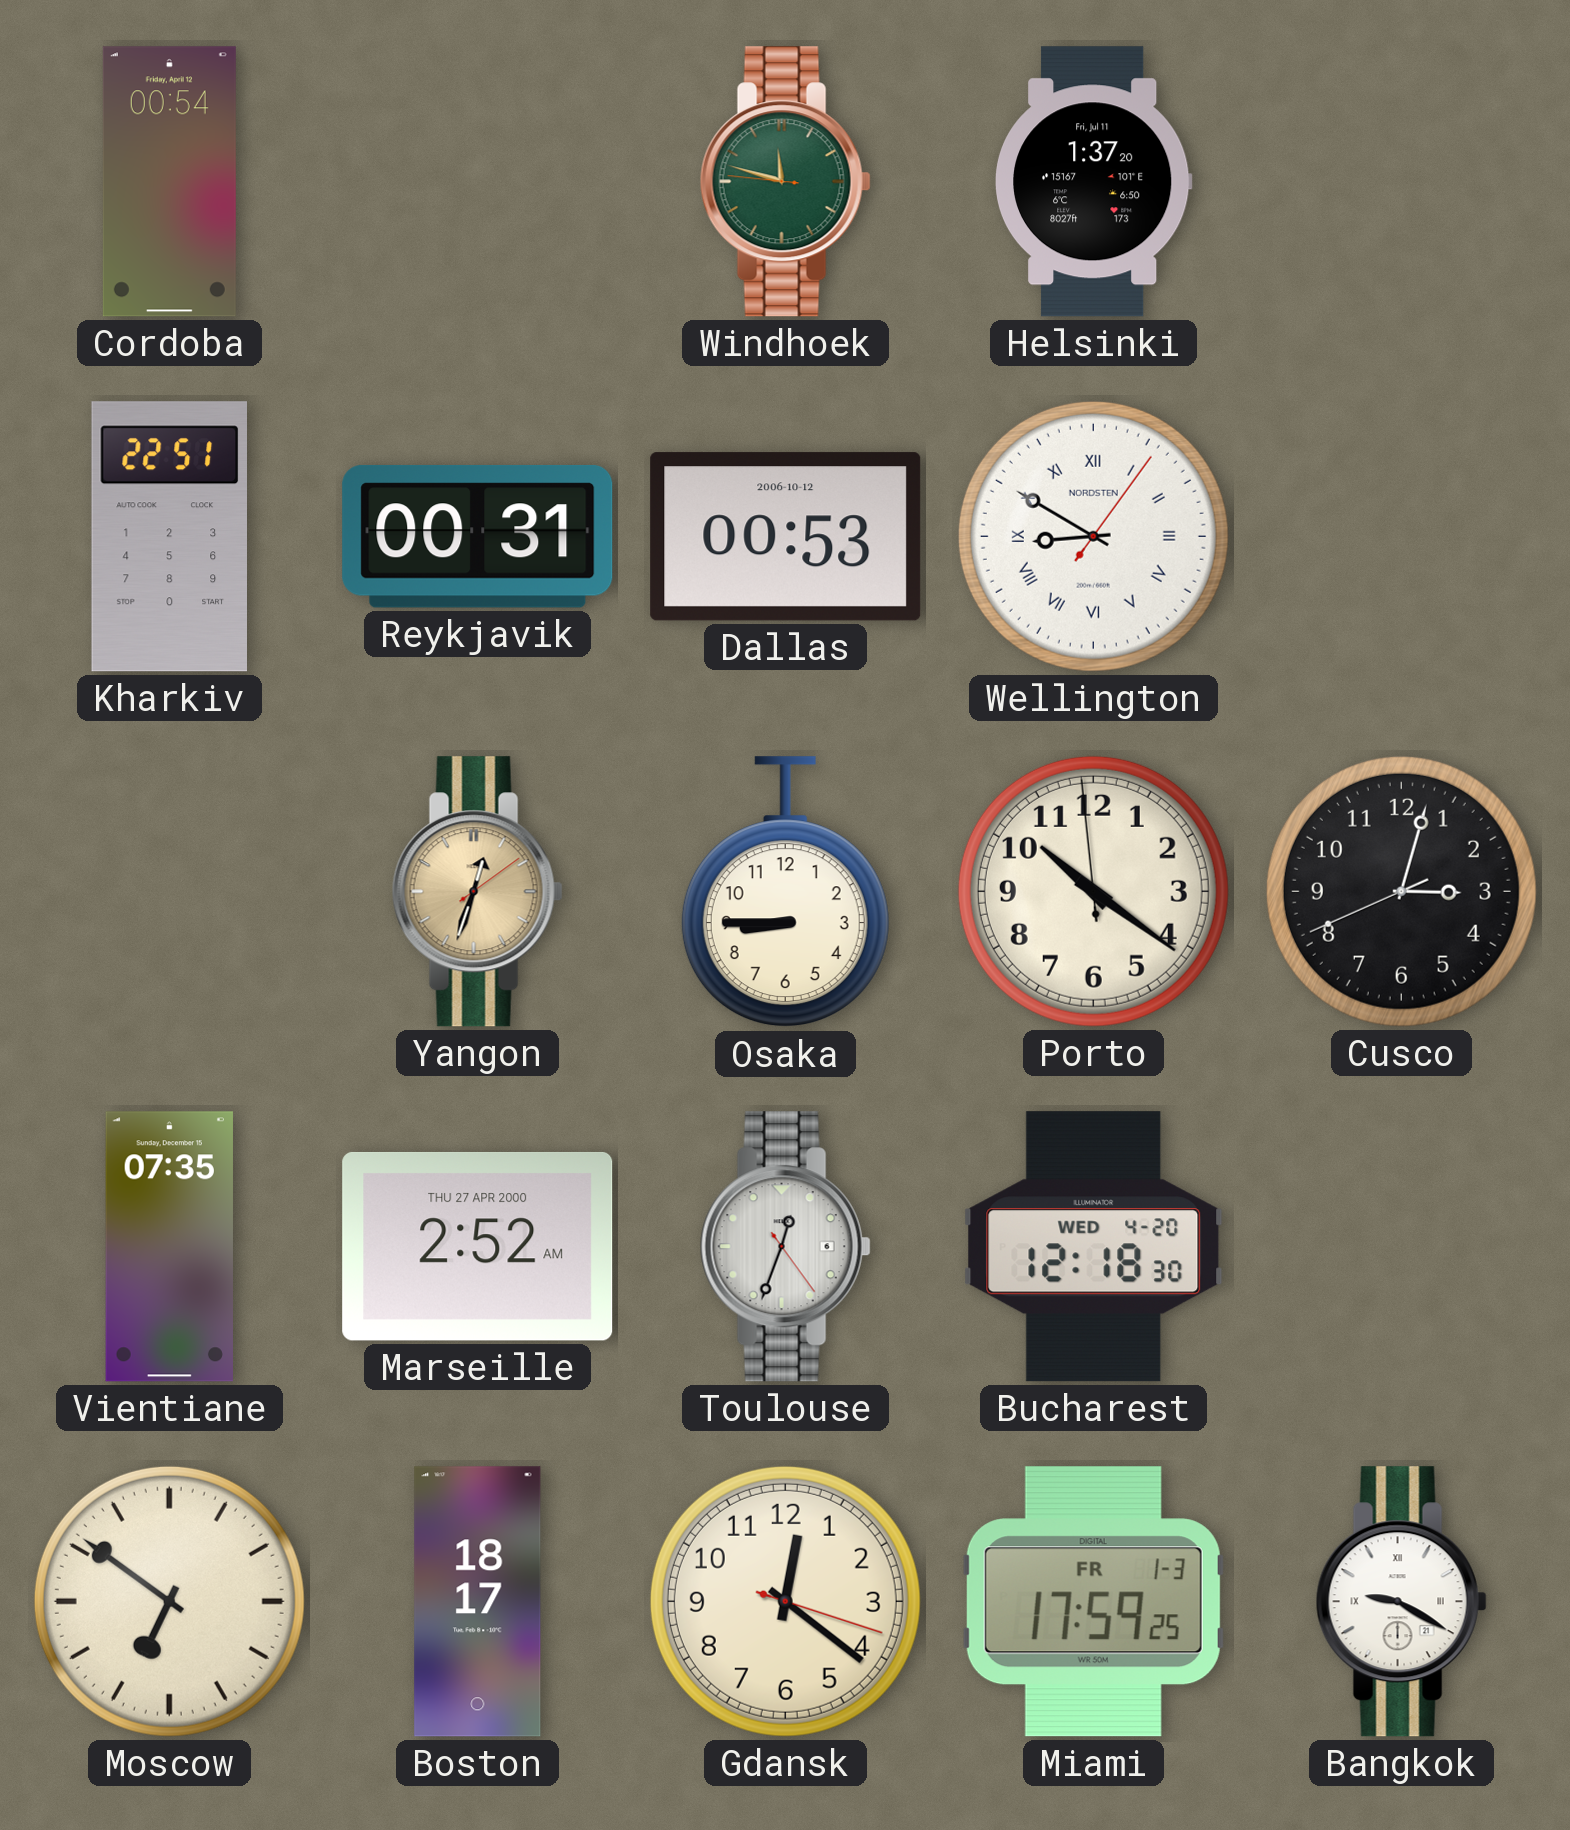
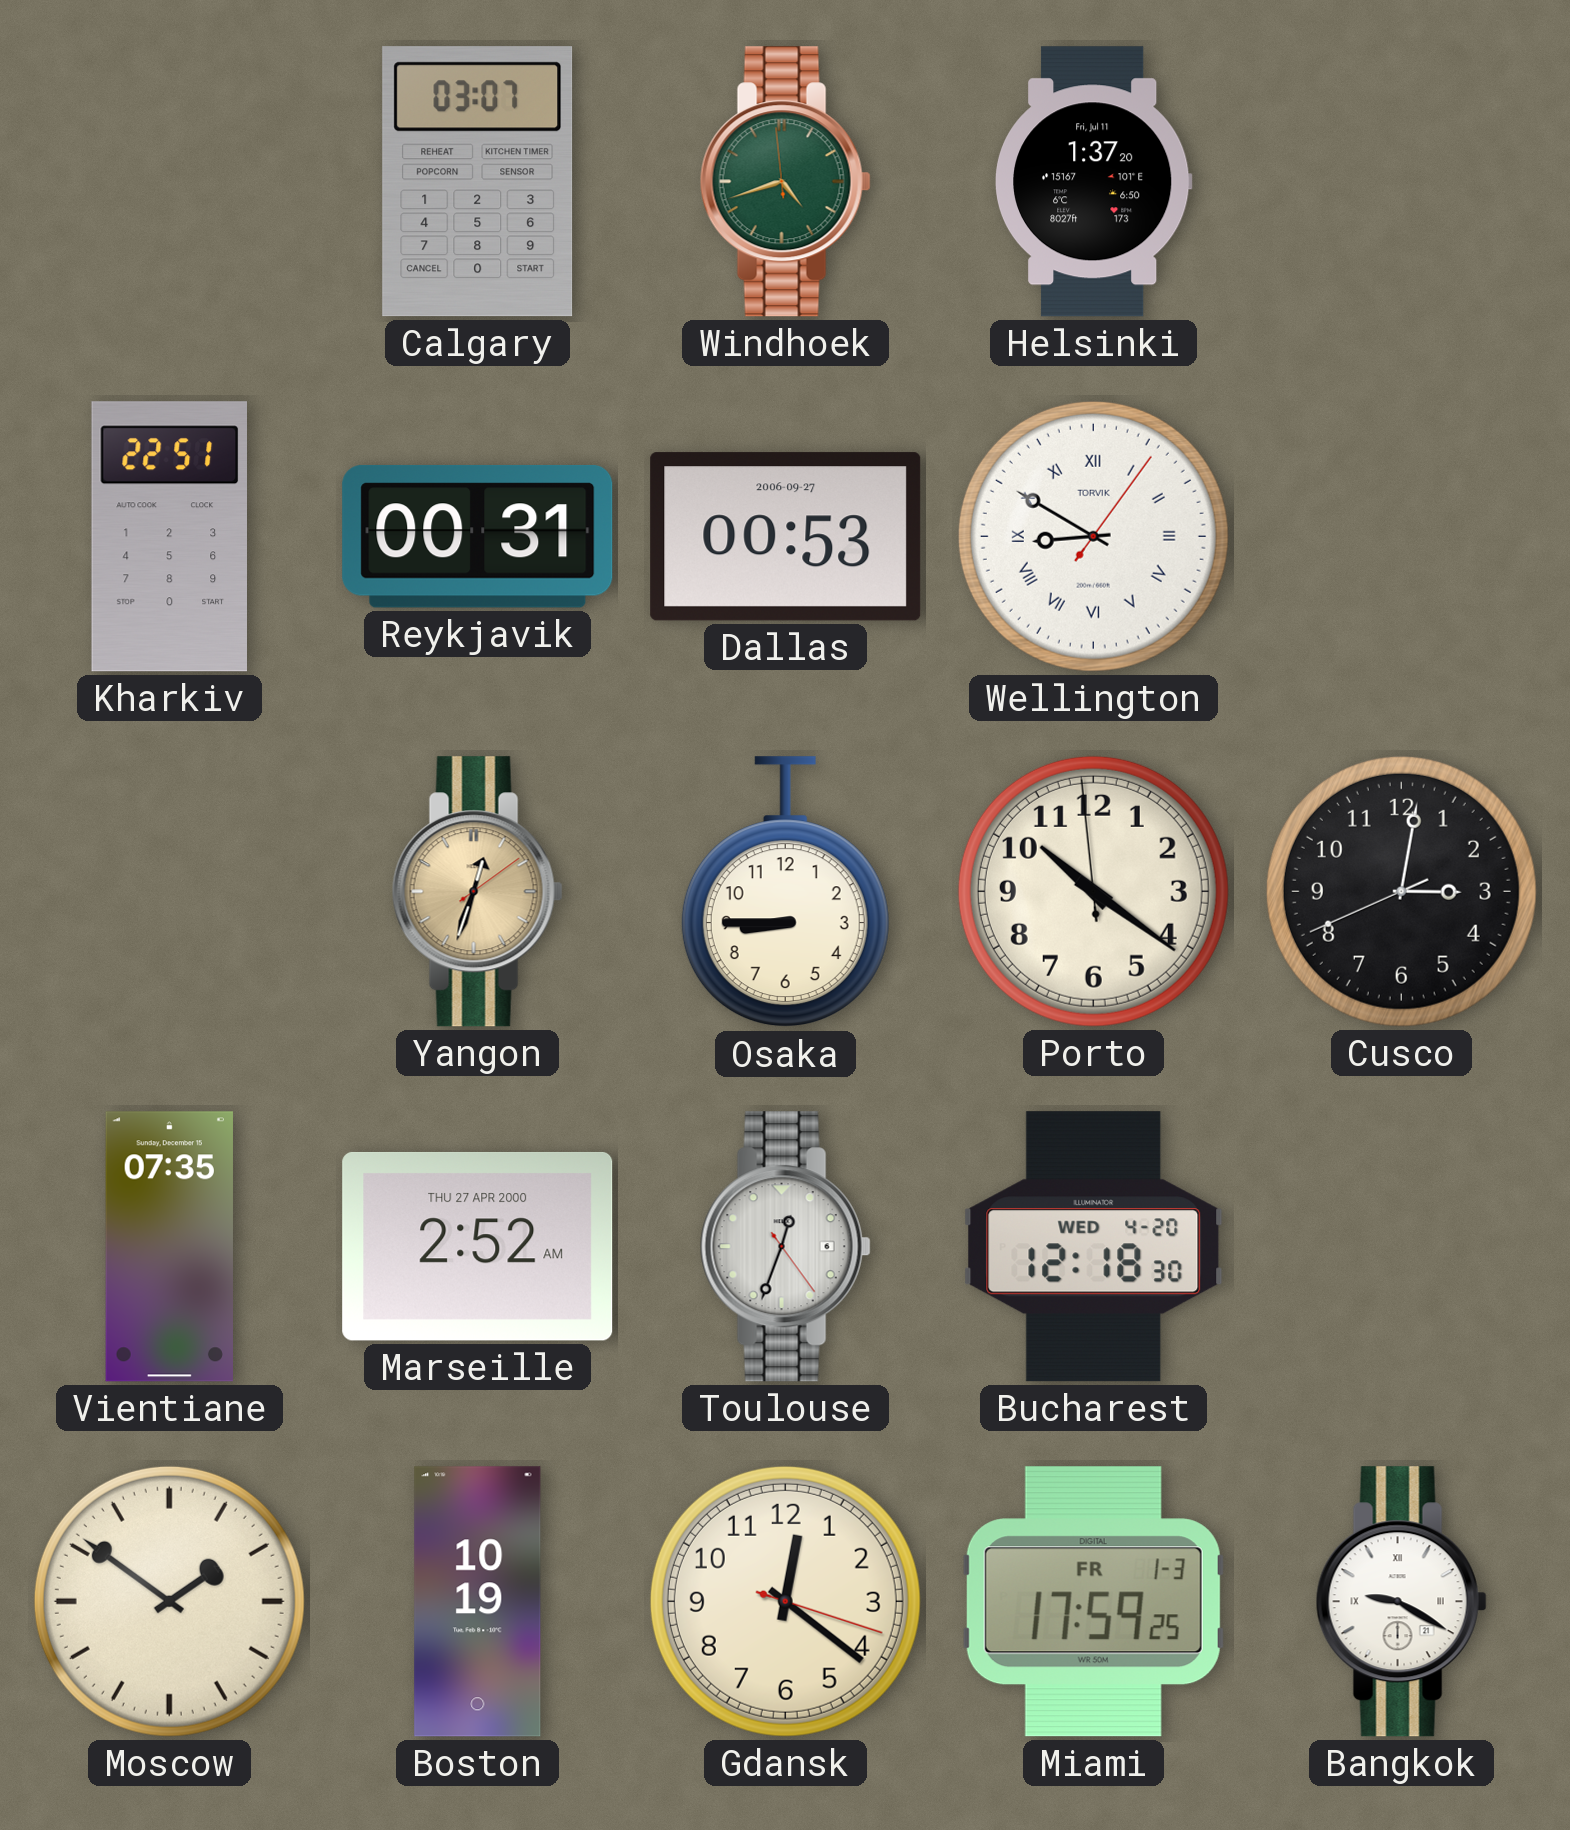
Cordoba: 00:54 -> none
Calgary: none -> 03:07
Windhoek: 11:47 -> 4:41
Dallas date: 2006-10-12 -> 2006-09-27
Wellington brand: NORDSTEN -> TORVIK
Cusco: 3:02 -> 3:01
Moscow: 6:51 -> 1:51
Boston: 18:17 -> 10:19
